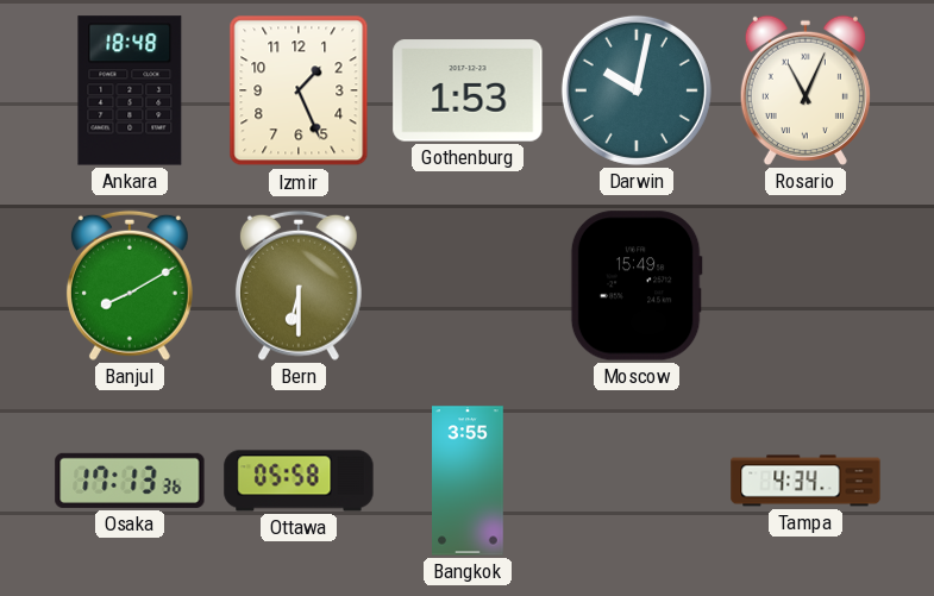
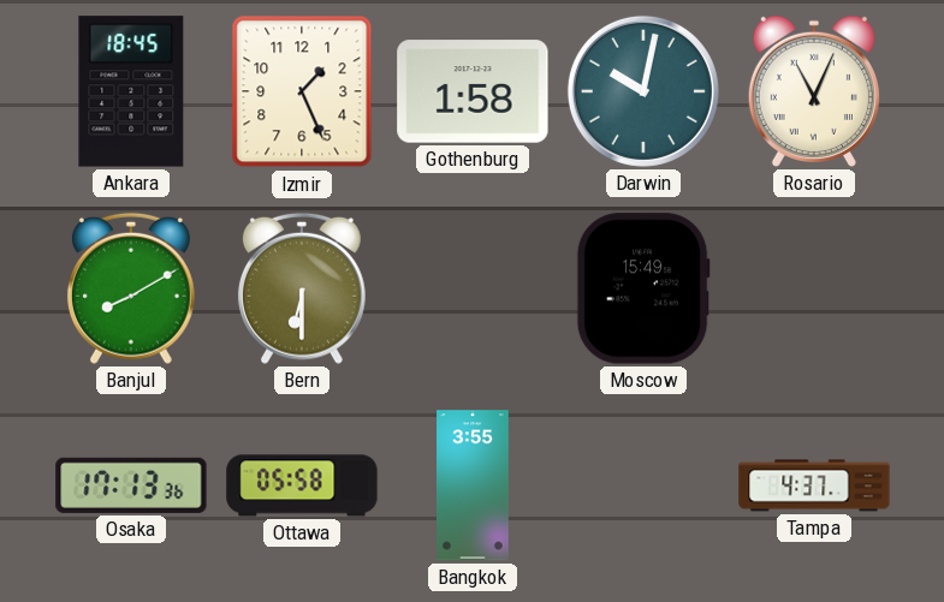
Ankara: 18:48 -> 18:45
Gothenburg: 1:53 -> 1:58
Tampa: 4:34 -> 4:37
